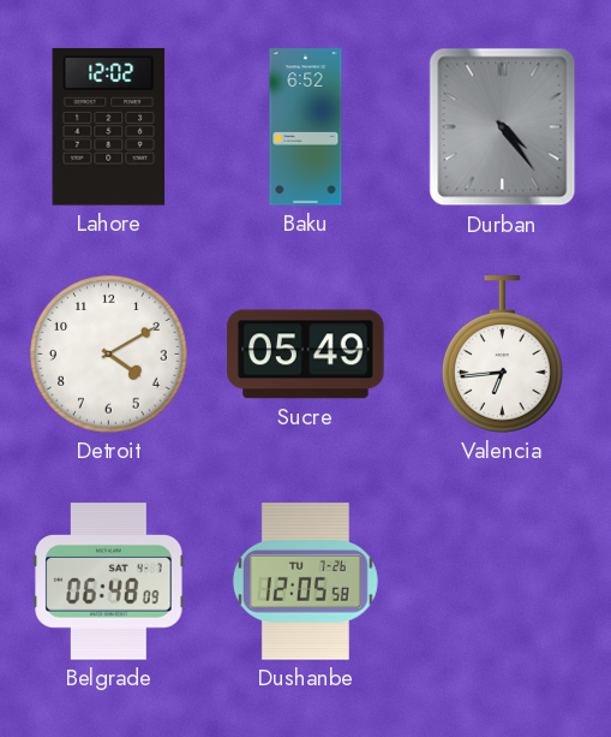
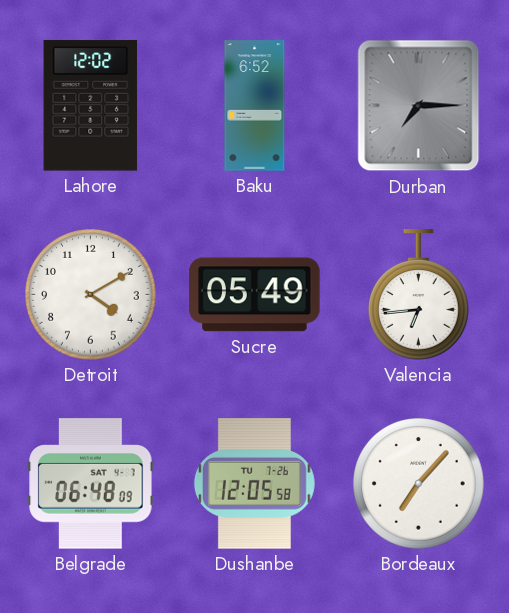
Durban: 4:24 -> 7:15
Bordeaux: none -> 7:07
